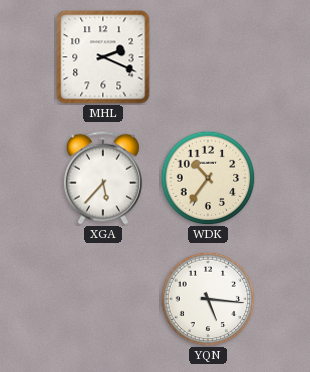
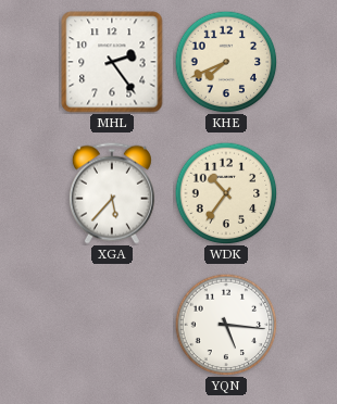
MHL: 2:19 -> 2:24
KHE: none -> 7:41
